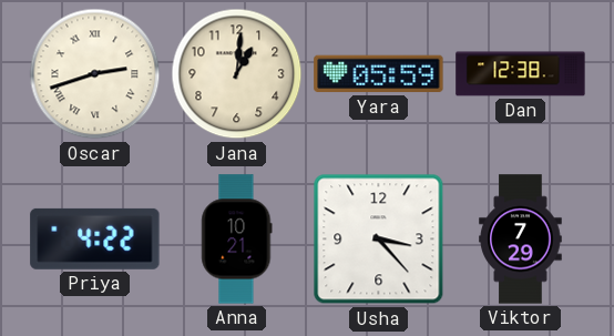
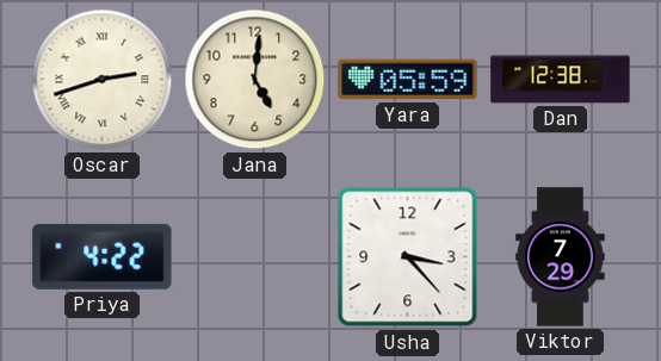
Jana: 1:01 -> 5:01
Anna: 10:21 -> none
